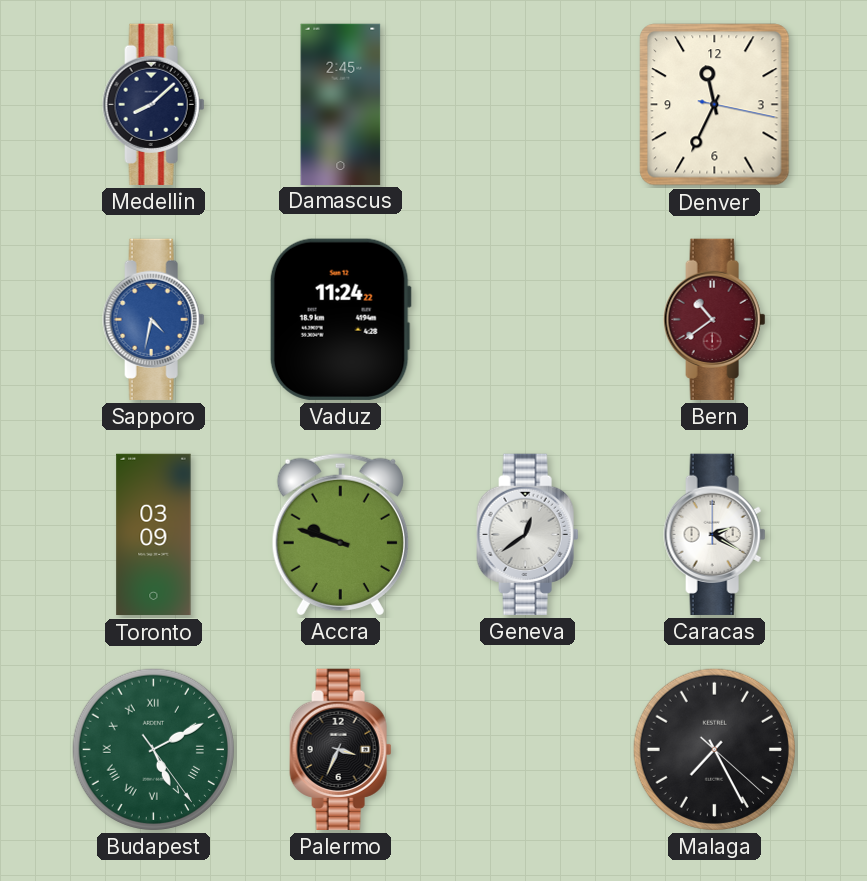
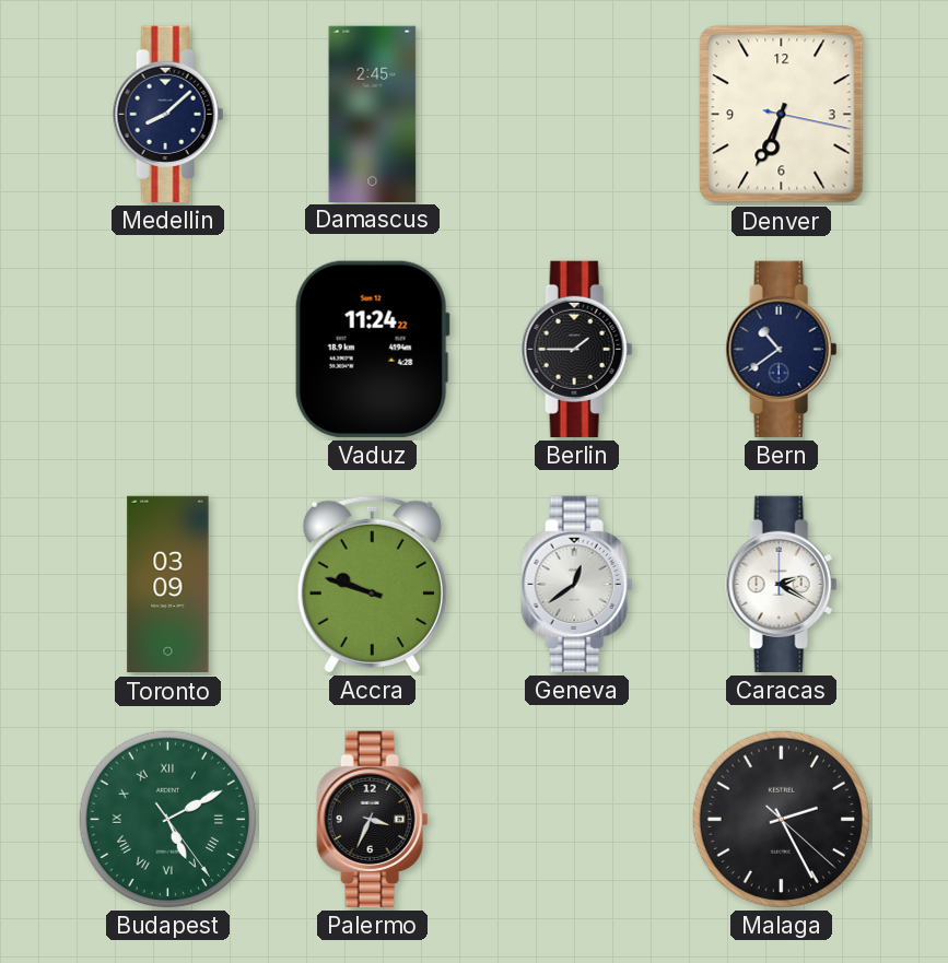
Denver: 11:34 -> 6:34
Sapporo: 4:32 -> none
Berlin: none -> 1:45
Bern dial: burgundy -> navy
Malaga: 7:25 -> 2:25
